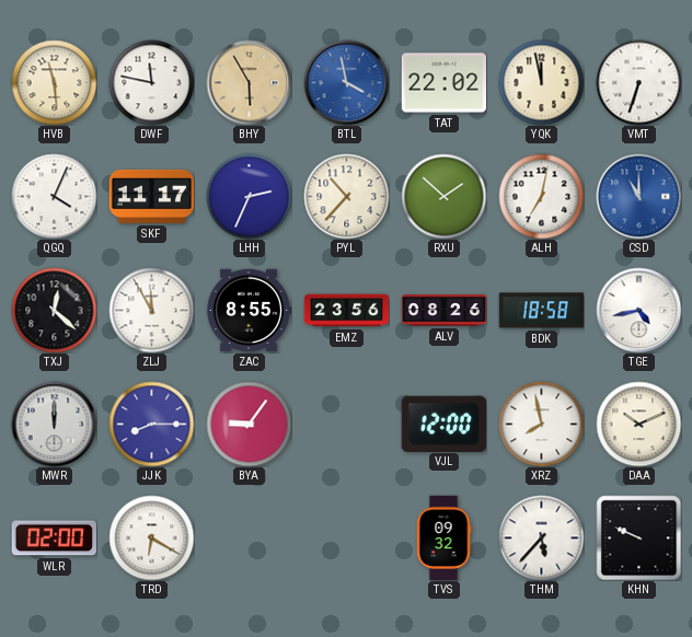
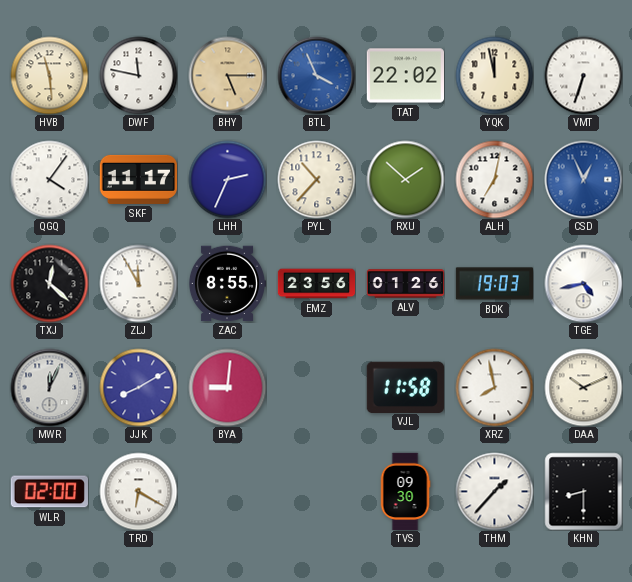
BHY: 5:55 -> 5:15
BTL: 3:58 -> 3:56
QGQ: 4:04 -> 4:06
CSD: 11:00 -> 12:56
ALV: 08:26 -> 01:26
BDK: 18:58 -> 19:03
MWR: 12:00 -> 12:04
JJK: 8:15 -> 8:10
BYA: 9:06 -> 9:01
VJL: 12:00 -> 11:58
TVS: 09:32 -> 09:30
THM: 5:37 -> 1:37
KHN: 9:49 -> 8:30
